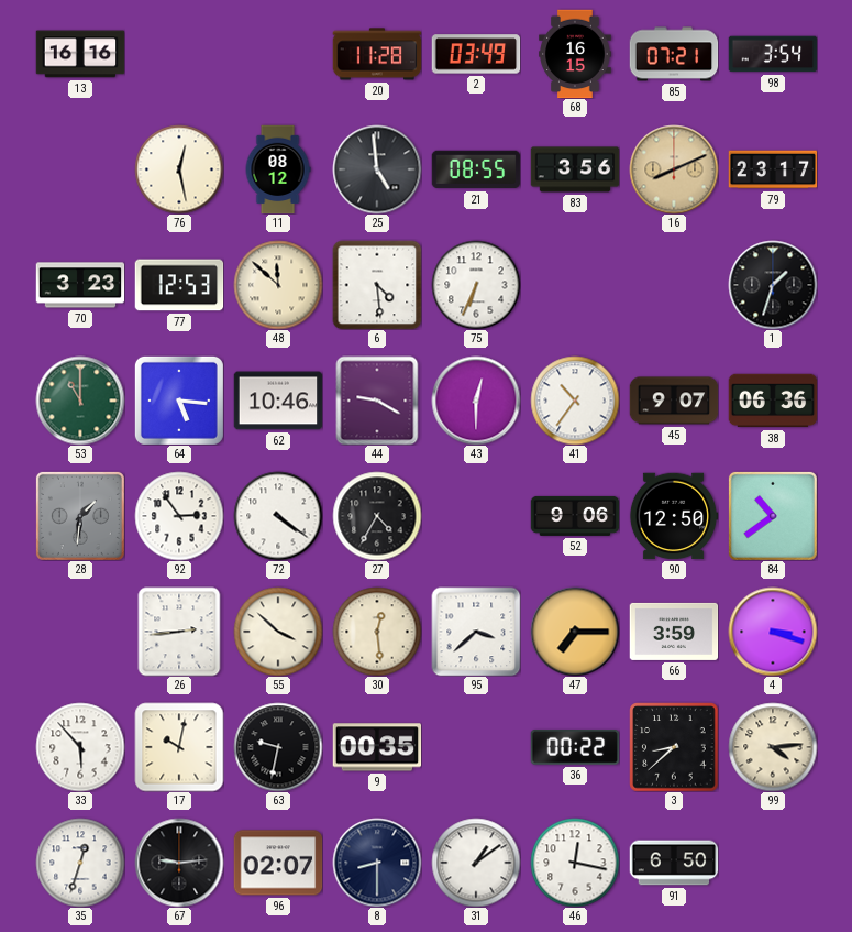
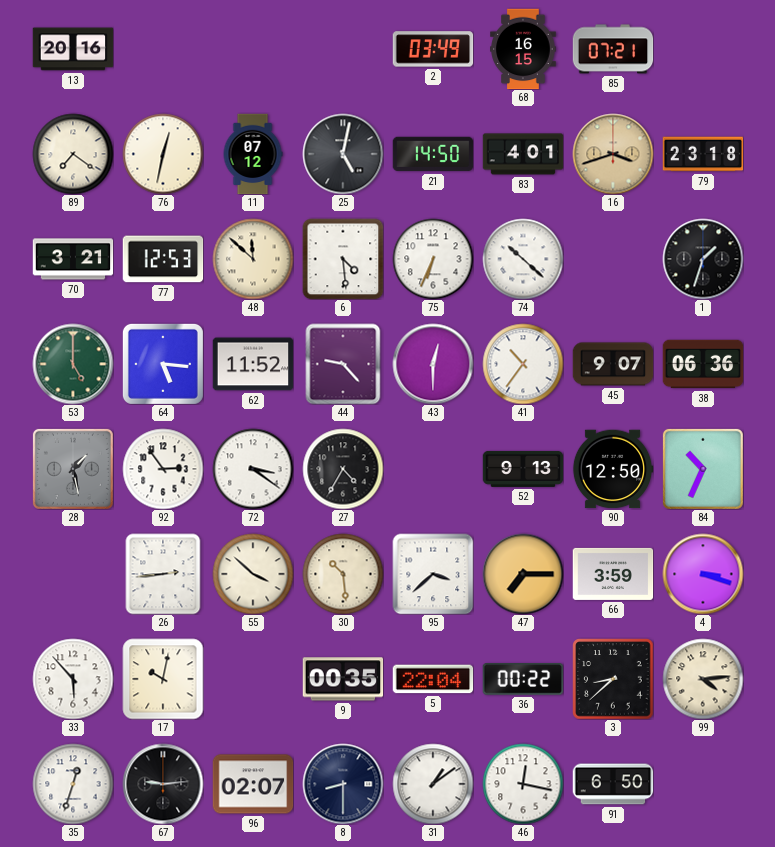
13: 16:16 -> 20:16
20: 11:28 -> none
98: 3:54 -> none
89: none -> 7:21
76: 12:28 -> 12:32
11: 08:12 -> 07:12
25: 4:59 -> 5:02
21: 08:55 -> 14:50
83: 3:56 -> 4:01
16: 8:11 -> 3:42
79: 23:17 -> 23:18
70: 3:23 -> 3:21
74: none -> 10:22
53: 11:00 -> 5:00
62: 10:46 -> 11:52
44: 9:20 -> 9:23
28: 1:31 -> 1:28
72: 4:21 -> 3:21
52: 9:06 -> 9:13
84: 10:39 -> 10:34
30: 12:29 -> 10:29
63: 9:32 -> none
5: none -> 22:04
